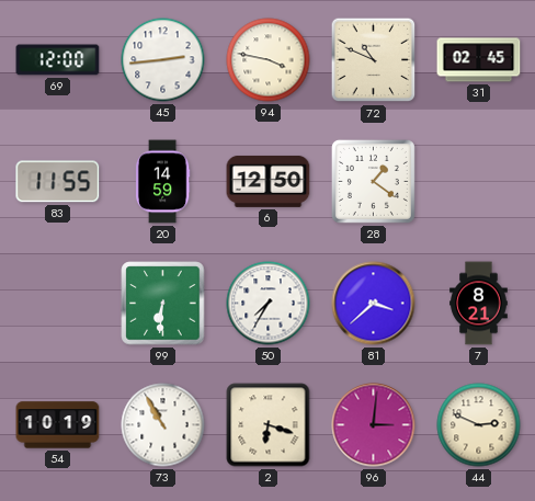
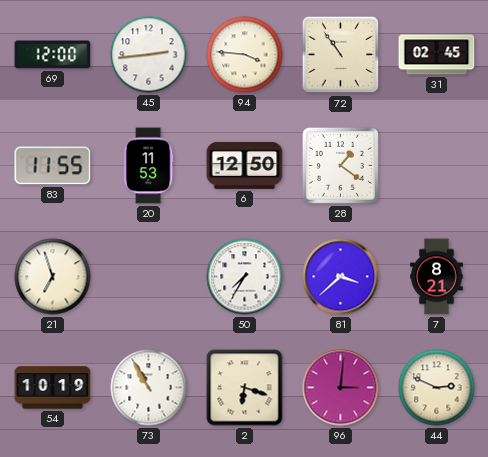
94: 3:47 -> 3:46
72: 10:49 -> 10:54
20: 14:59 -> 11:53
21: none -> 6:57
99: 6:31 -> none
